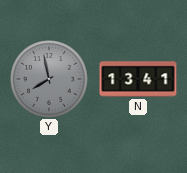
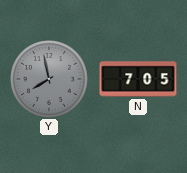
N: 13:41 -> 7:05
